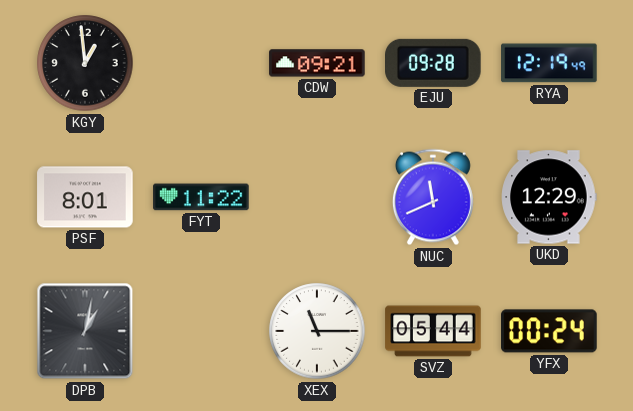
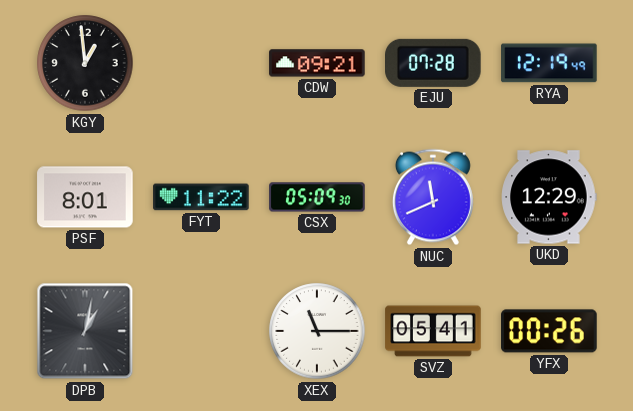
EJU: 09:28 -> 07:28
CSX: none -> 05:09
SVZ: 05:44 -> 05:41
YFX: 00:24 -> 00:26
